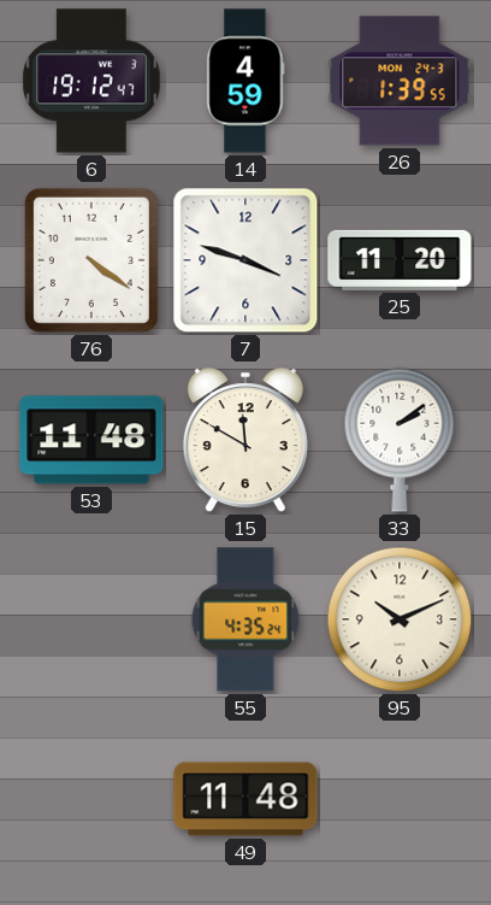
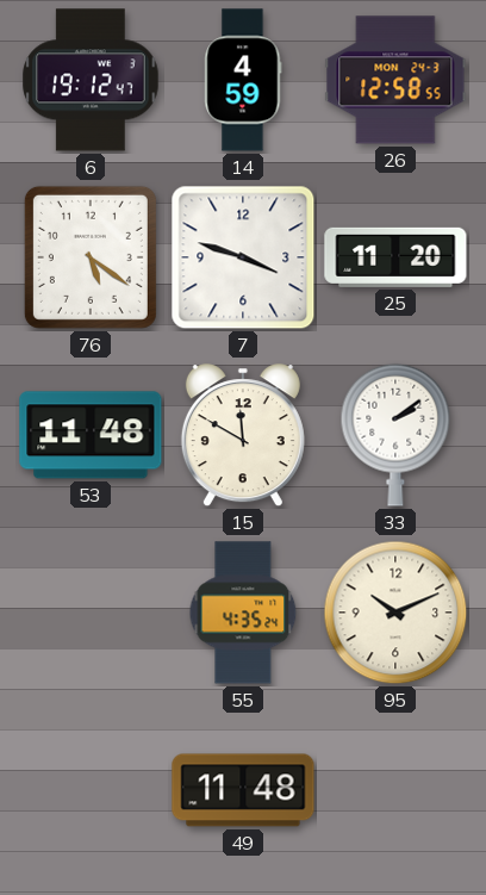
26: 1:39 -> 12:58
76: 4:21 -> 5:21
